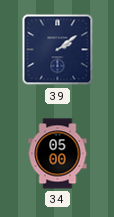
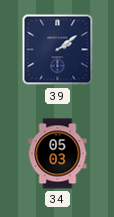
34: 05:00 -> 05:03
